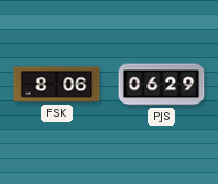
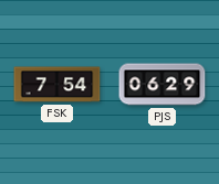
FSK: 8:06 -> 7:54
